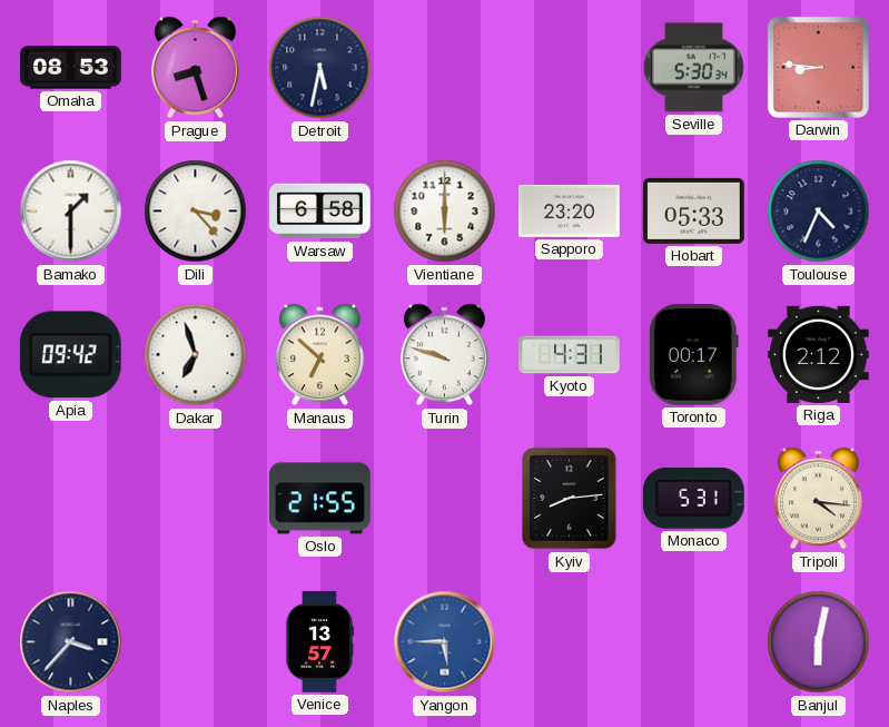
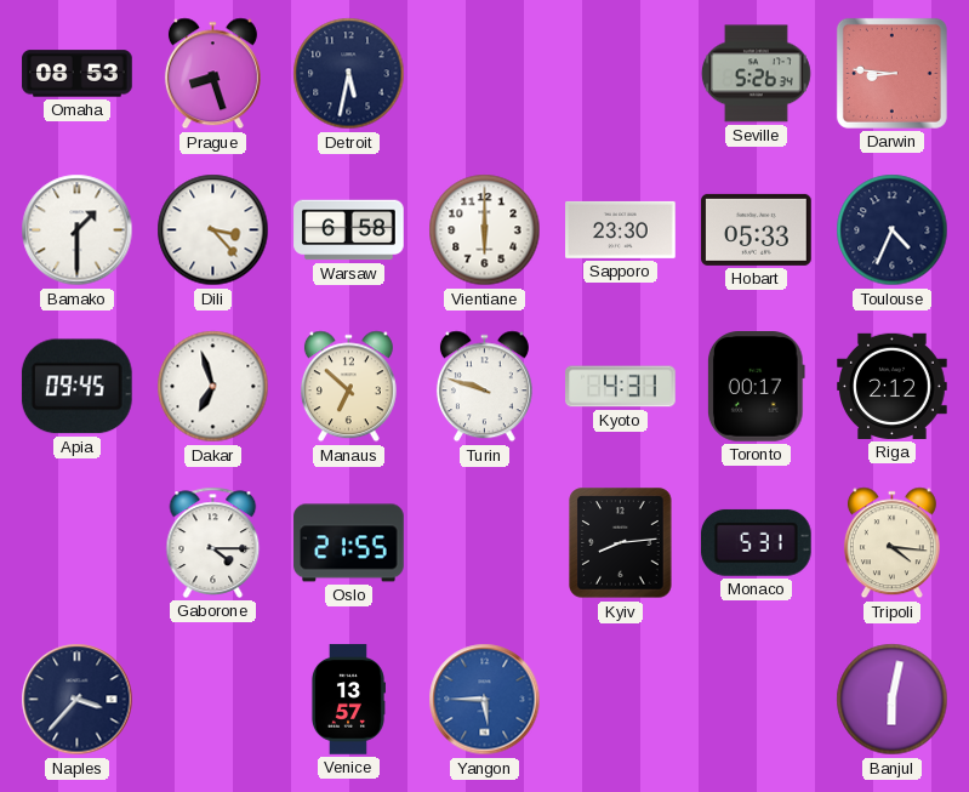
Seville: 5:30 -> 5:26
Sapporo: 23:20 -> 23:30
Apia: 09:42 -> 09:45
Gaborone: none -> 4:15
